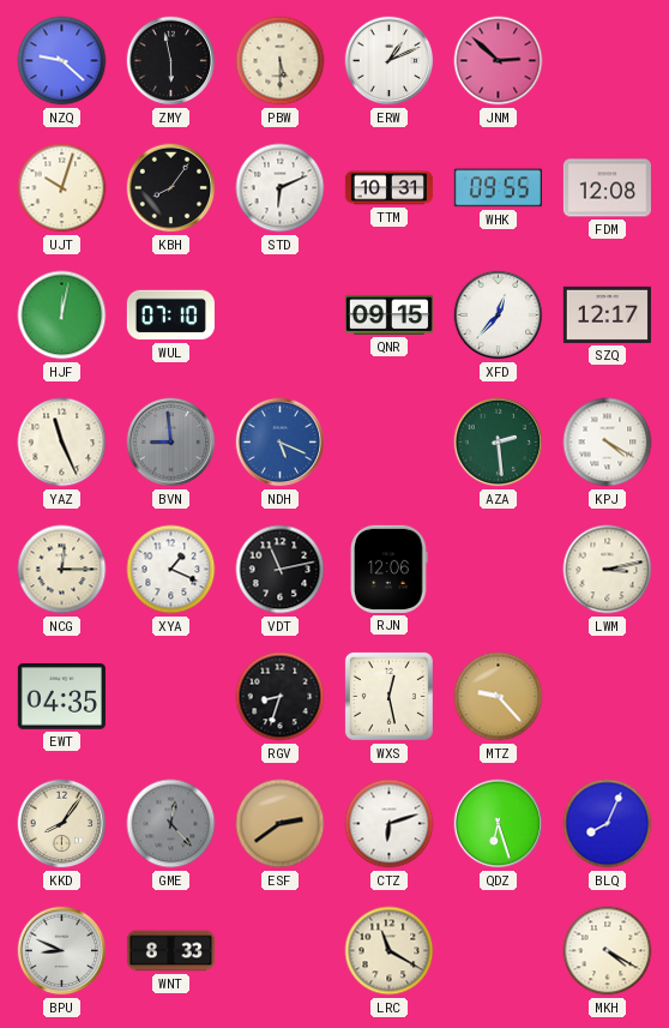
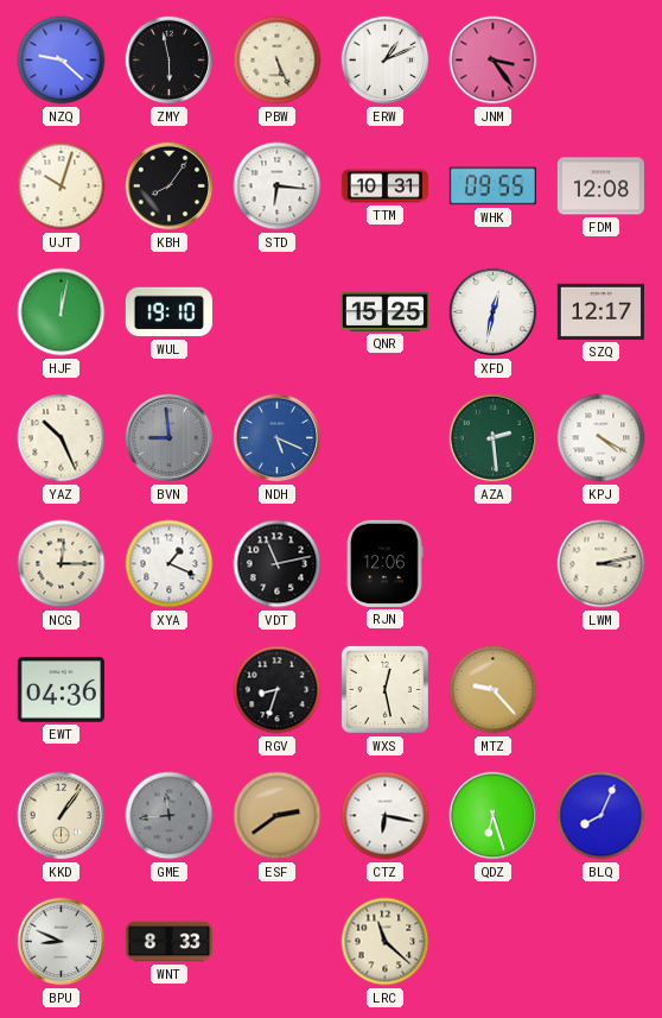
PBW: 5:30 -> 5:26
JNM: 2:52 -> 3:24
STD: 6:11 -> 6:16
WUL: 07:10 -> 19:10
QNR: 09:15 -> 15:25
XFD: 12:37 -> 12:32
YAZ: 11:26 -> 10:26
EWT: 04:35 -> 04:36
KKD: 8:06 -> 1:06
GME: 12:23 -> 11:44
CTZ: 6:12 -> 6:17
LRC: 11:20 -> 11:22
MKH: 4:20 -> none
